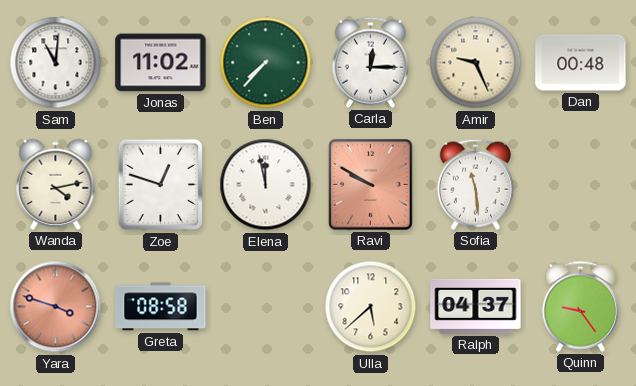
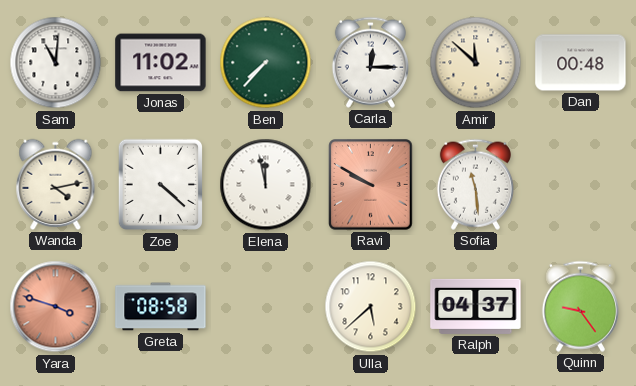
Amir: 9:26 -> 11:52
Zoe: 12:48 -> 4:22
